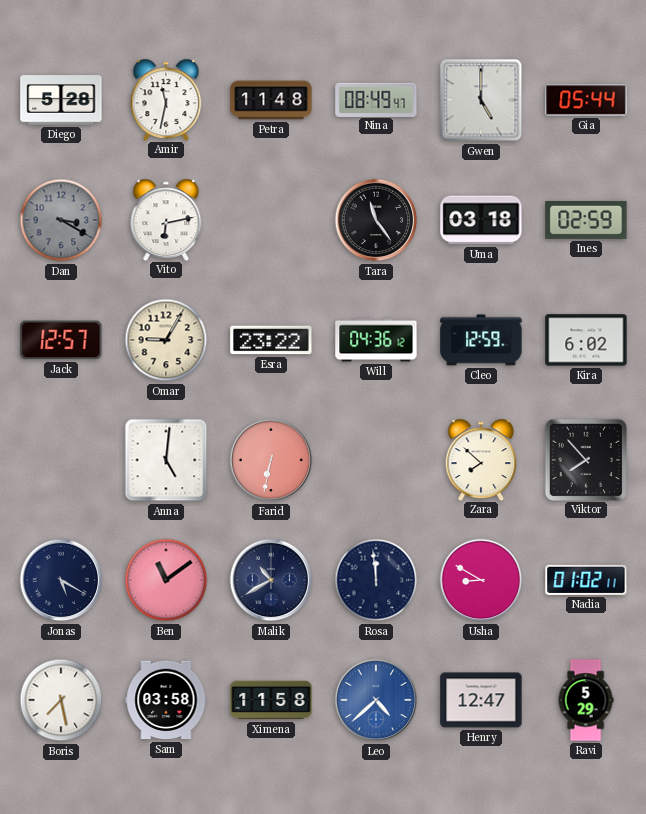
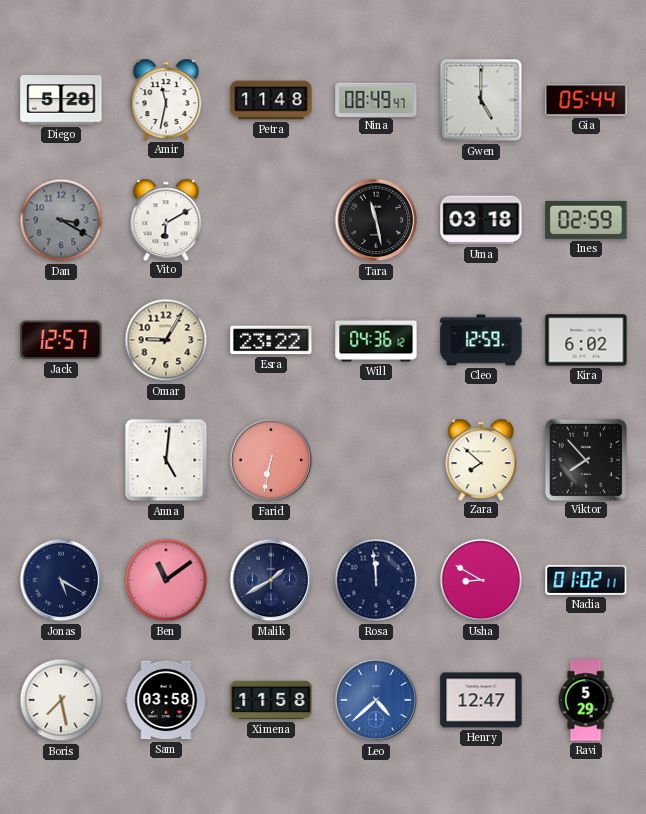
Vito: 6:13 -> 6:10
Tara: 11:24 -> 11:28
Malik: 10:40 -> 1:40
